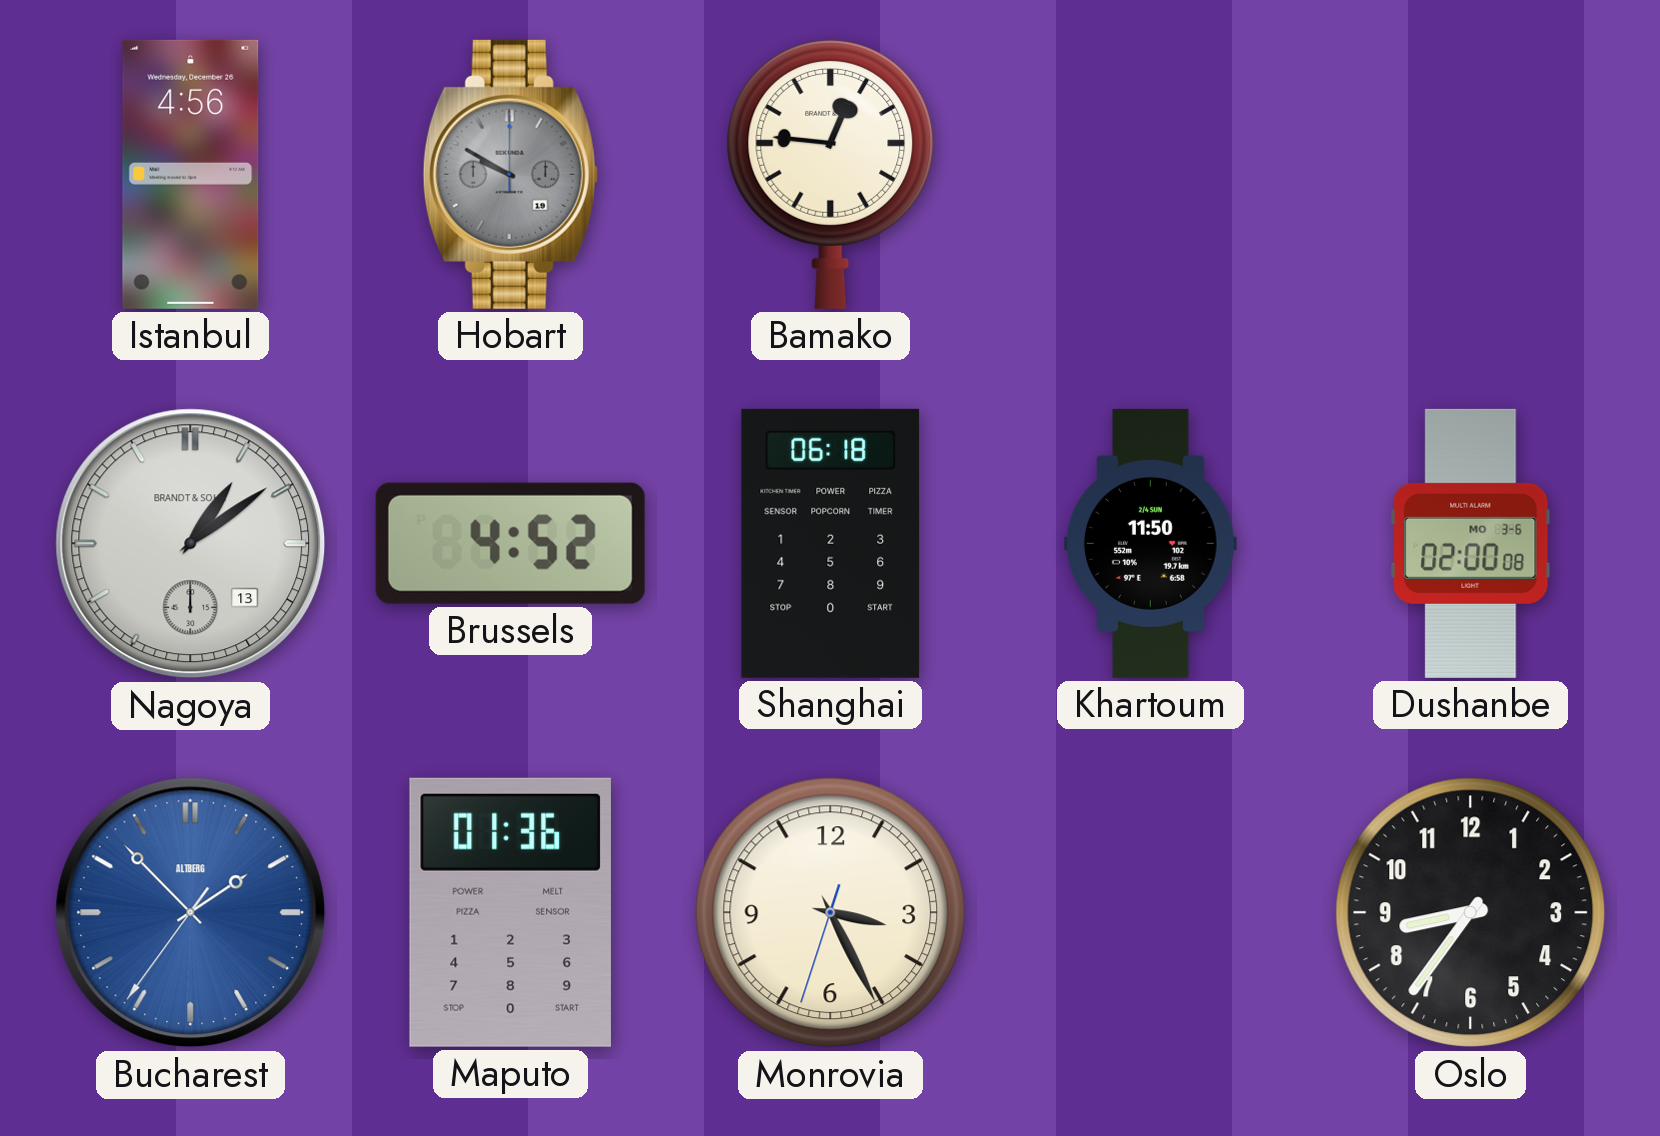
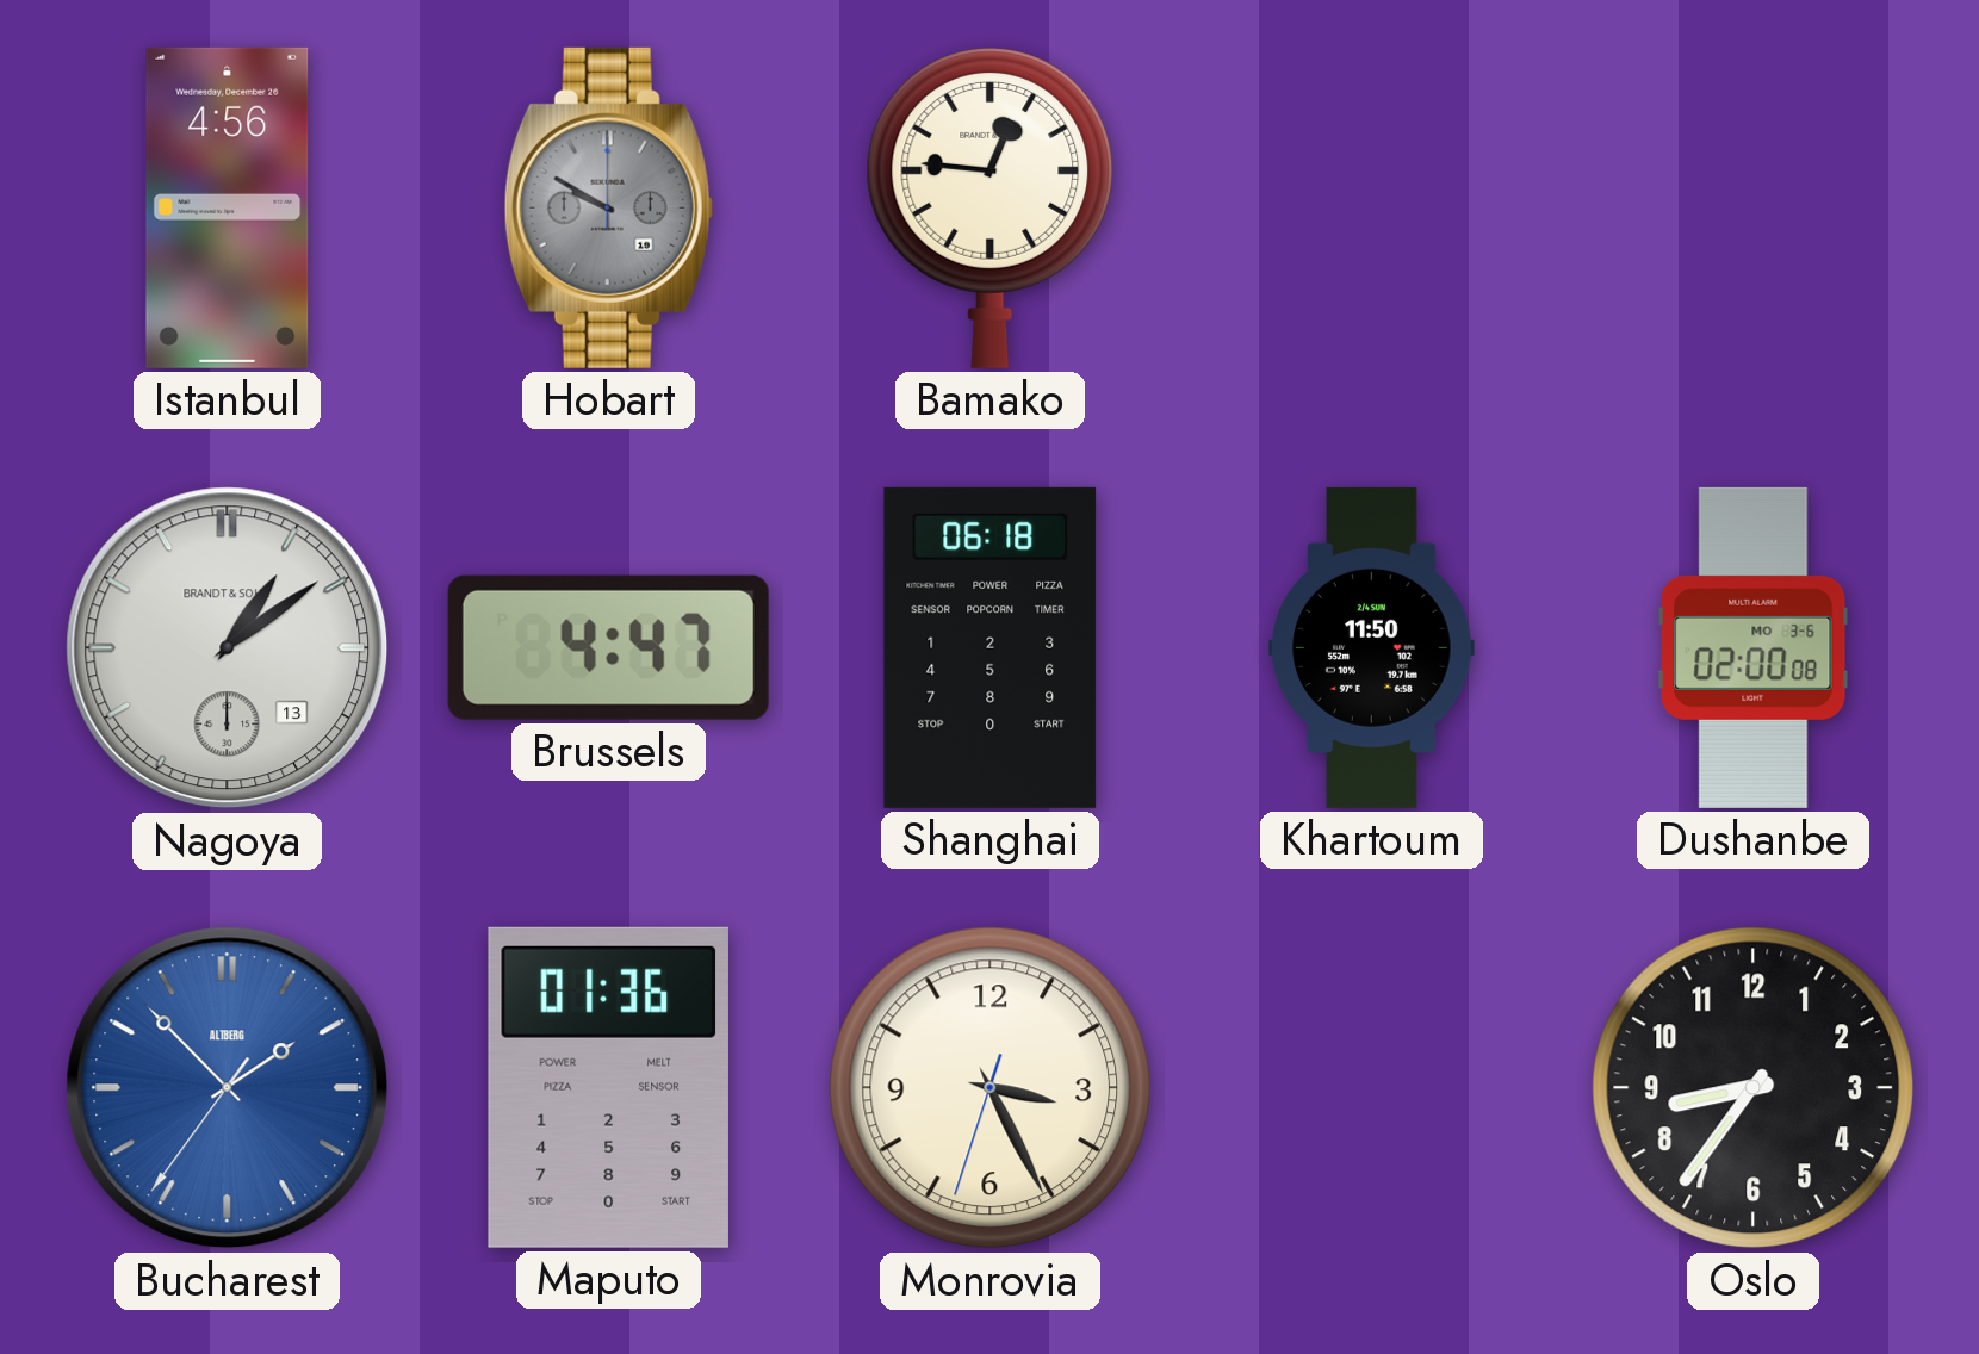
Brussels: 4:52 -> 4:47
